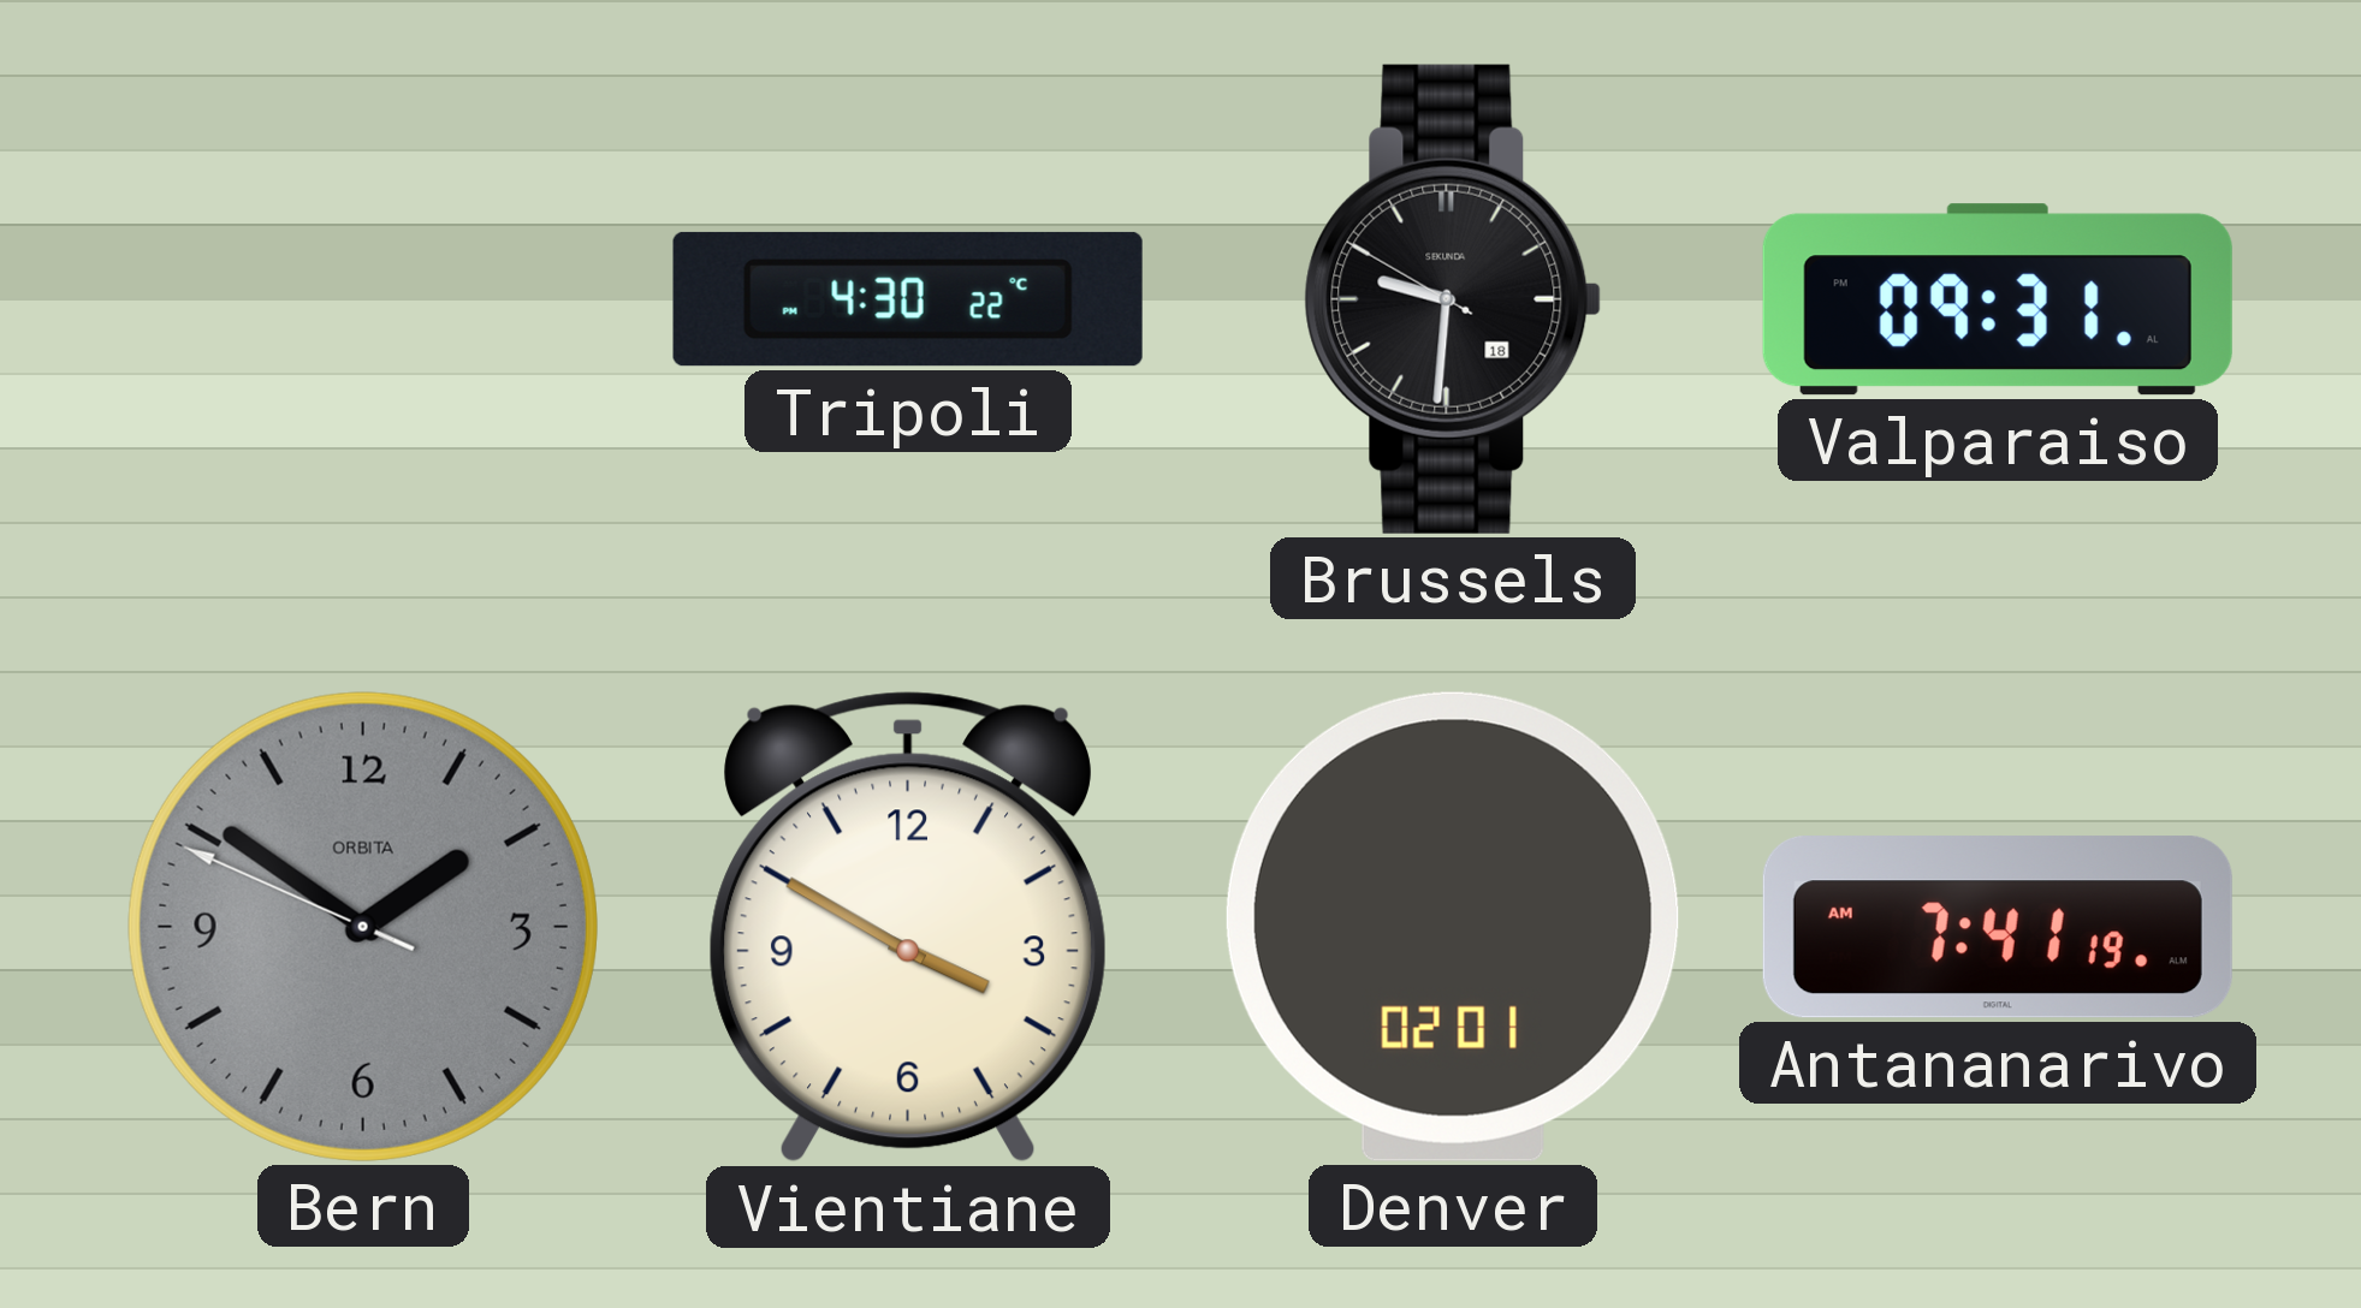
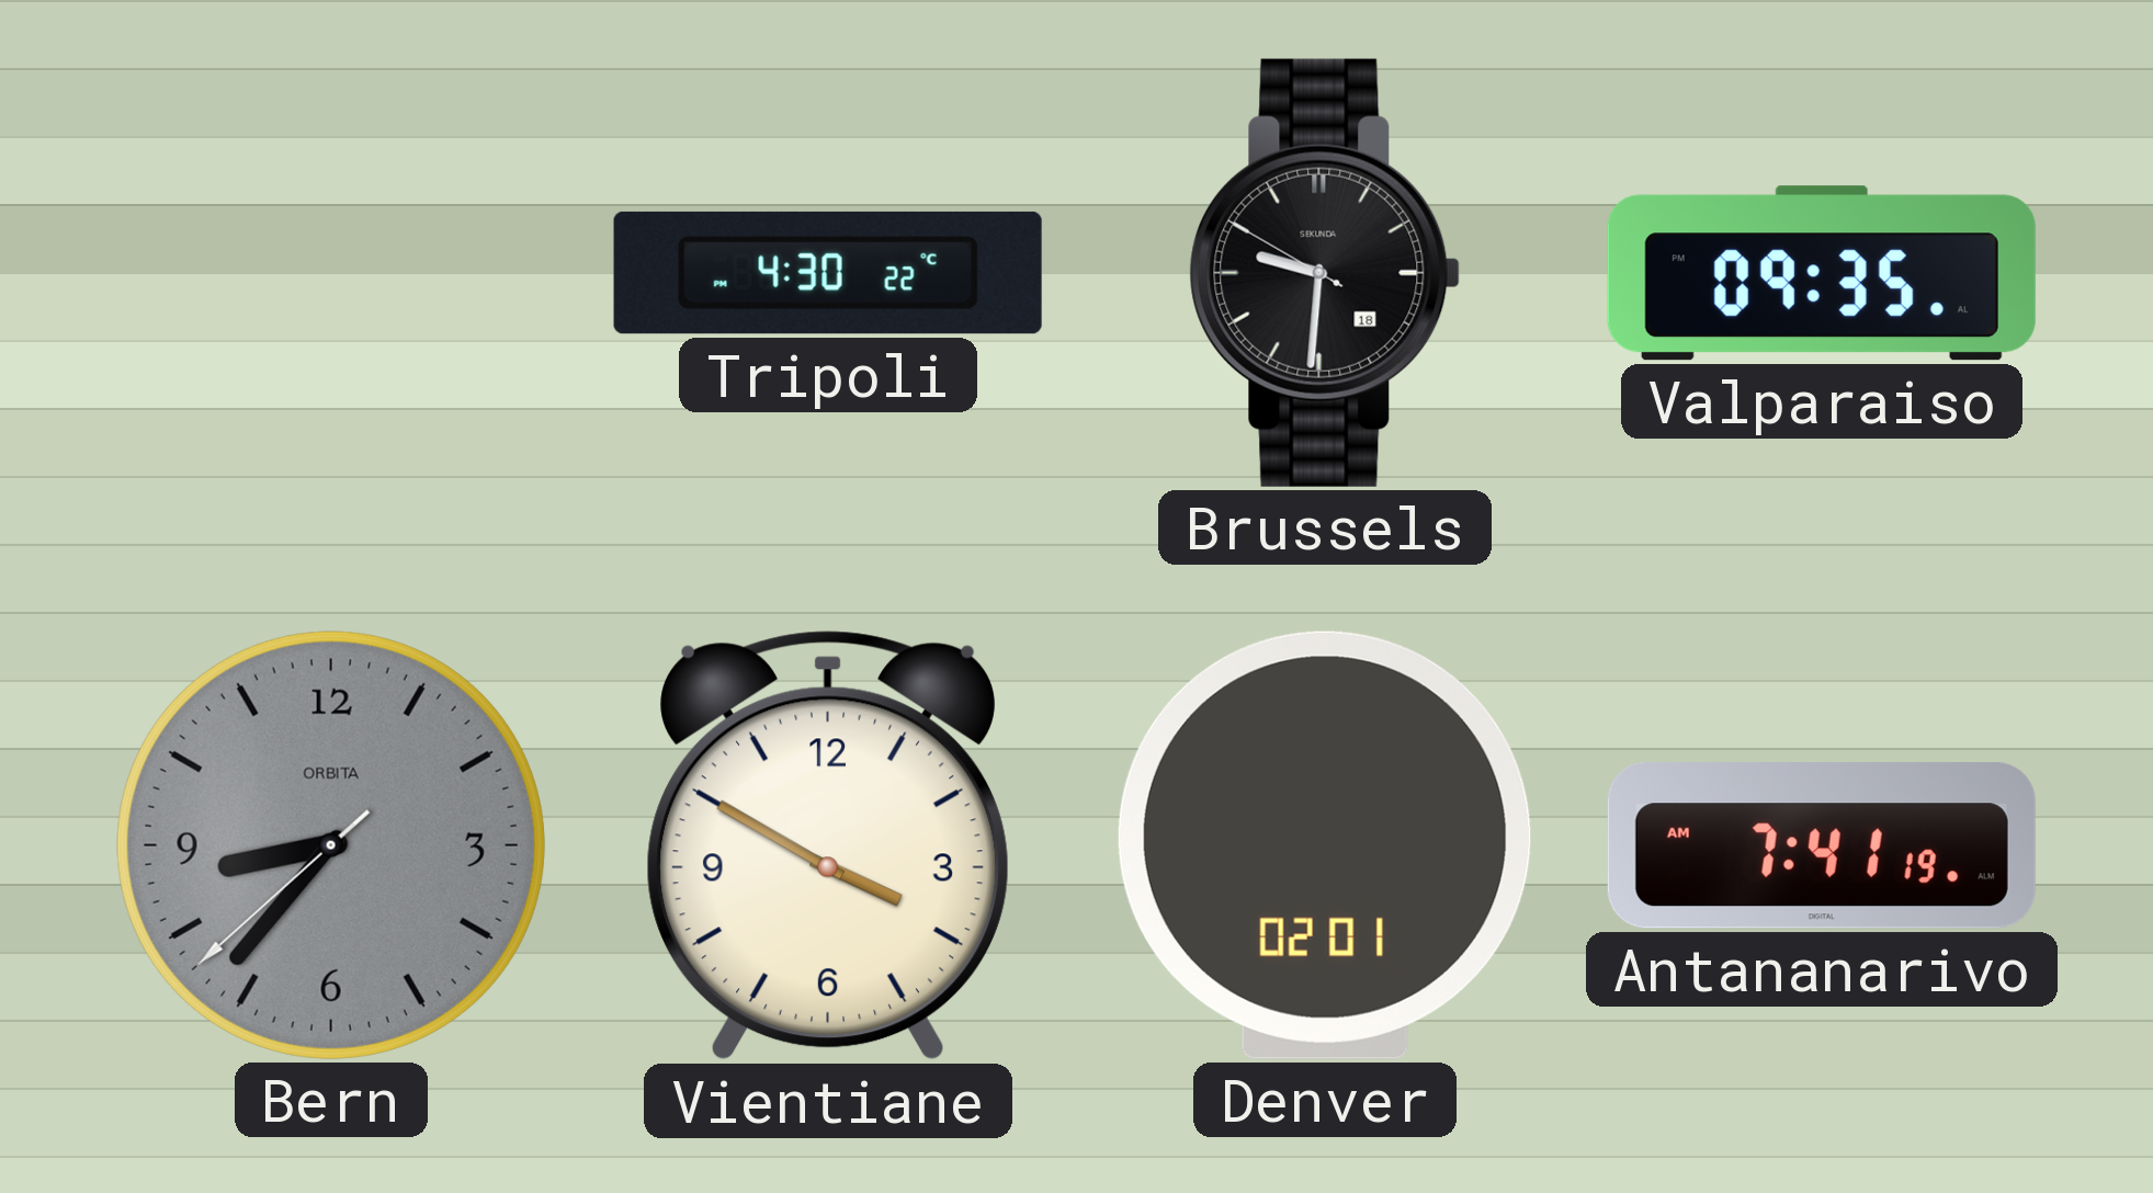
Valparaiso: 09:31 -> 09:35
Bern: 1:50 -> 8:36
